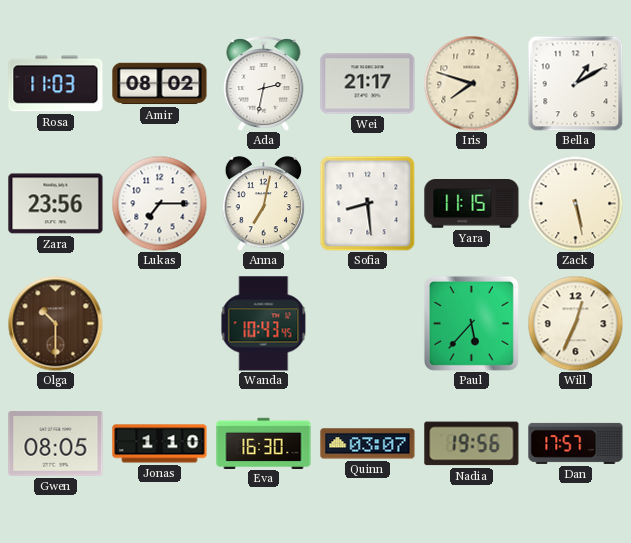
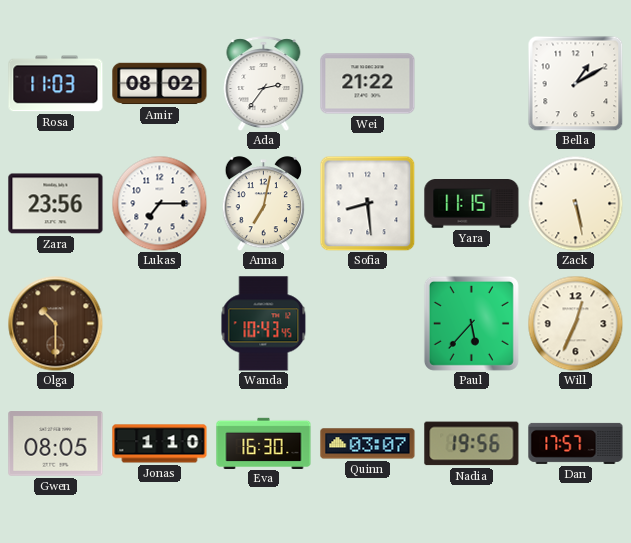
Ada: 2:32 -> 2:36
Wei: 21:17 -> 21:22
Iris: 7:48 -> none
